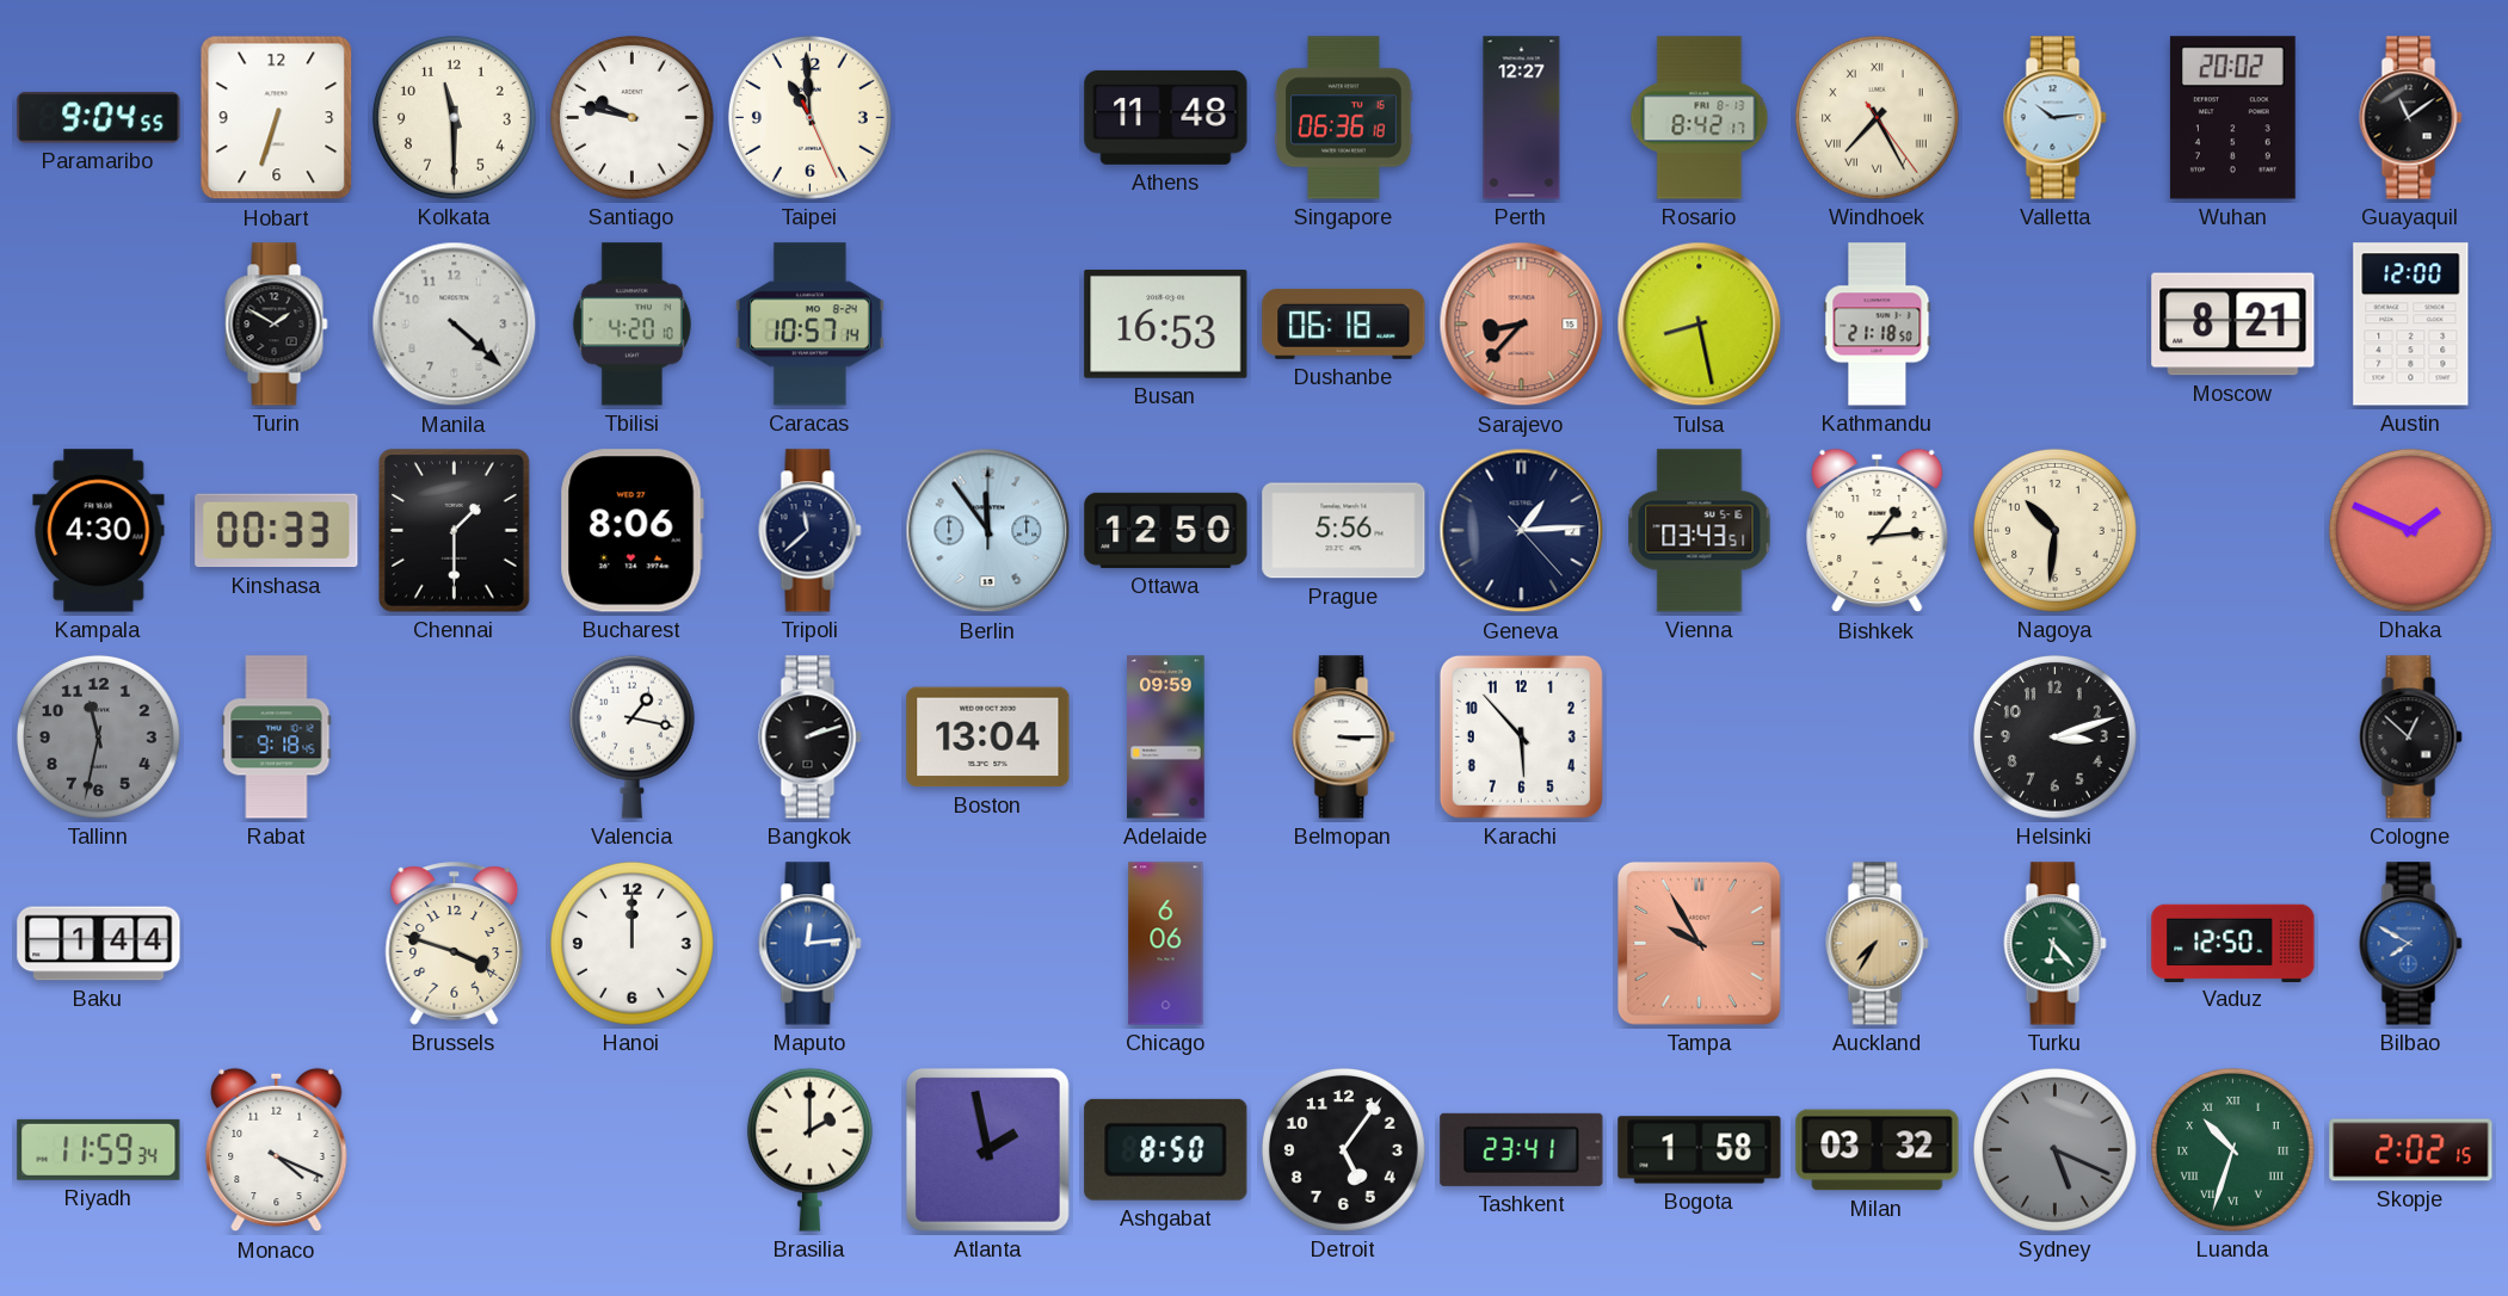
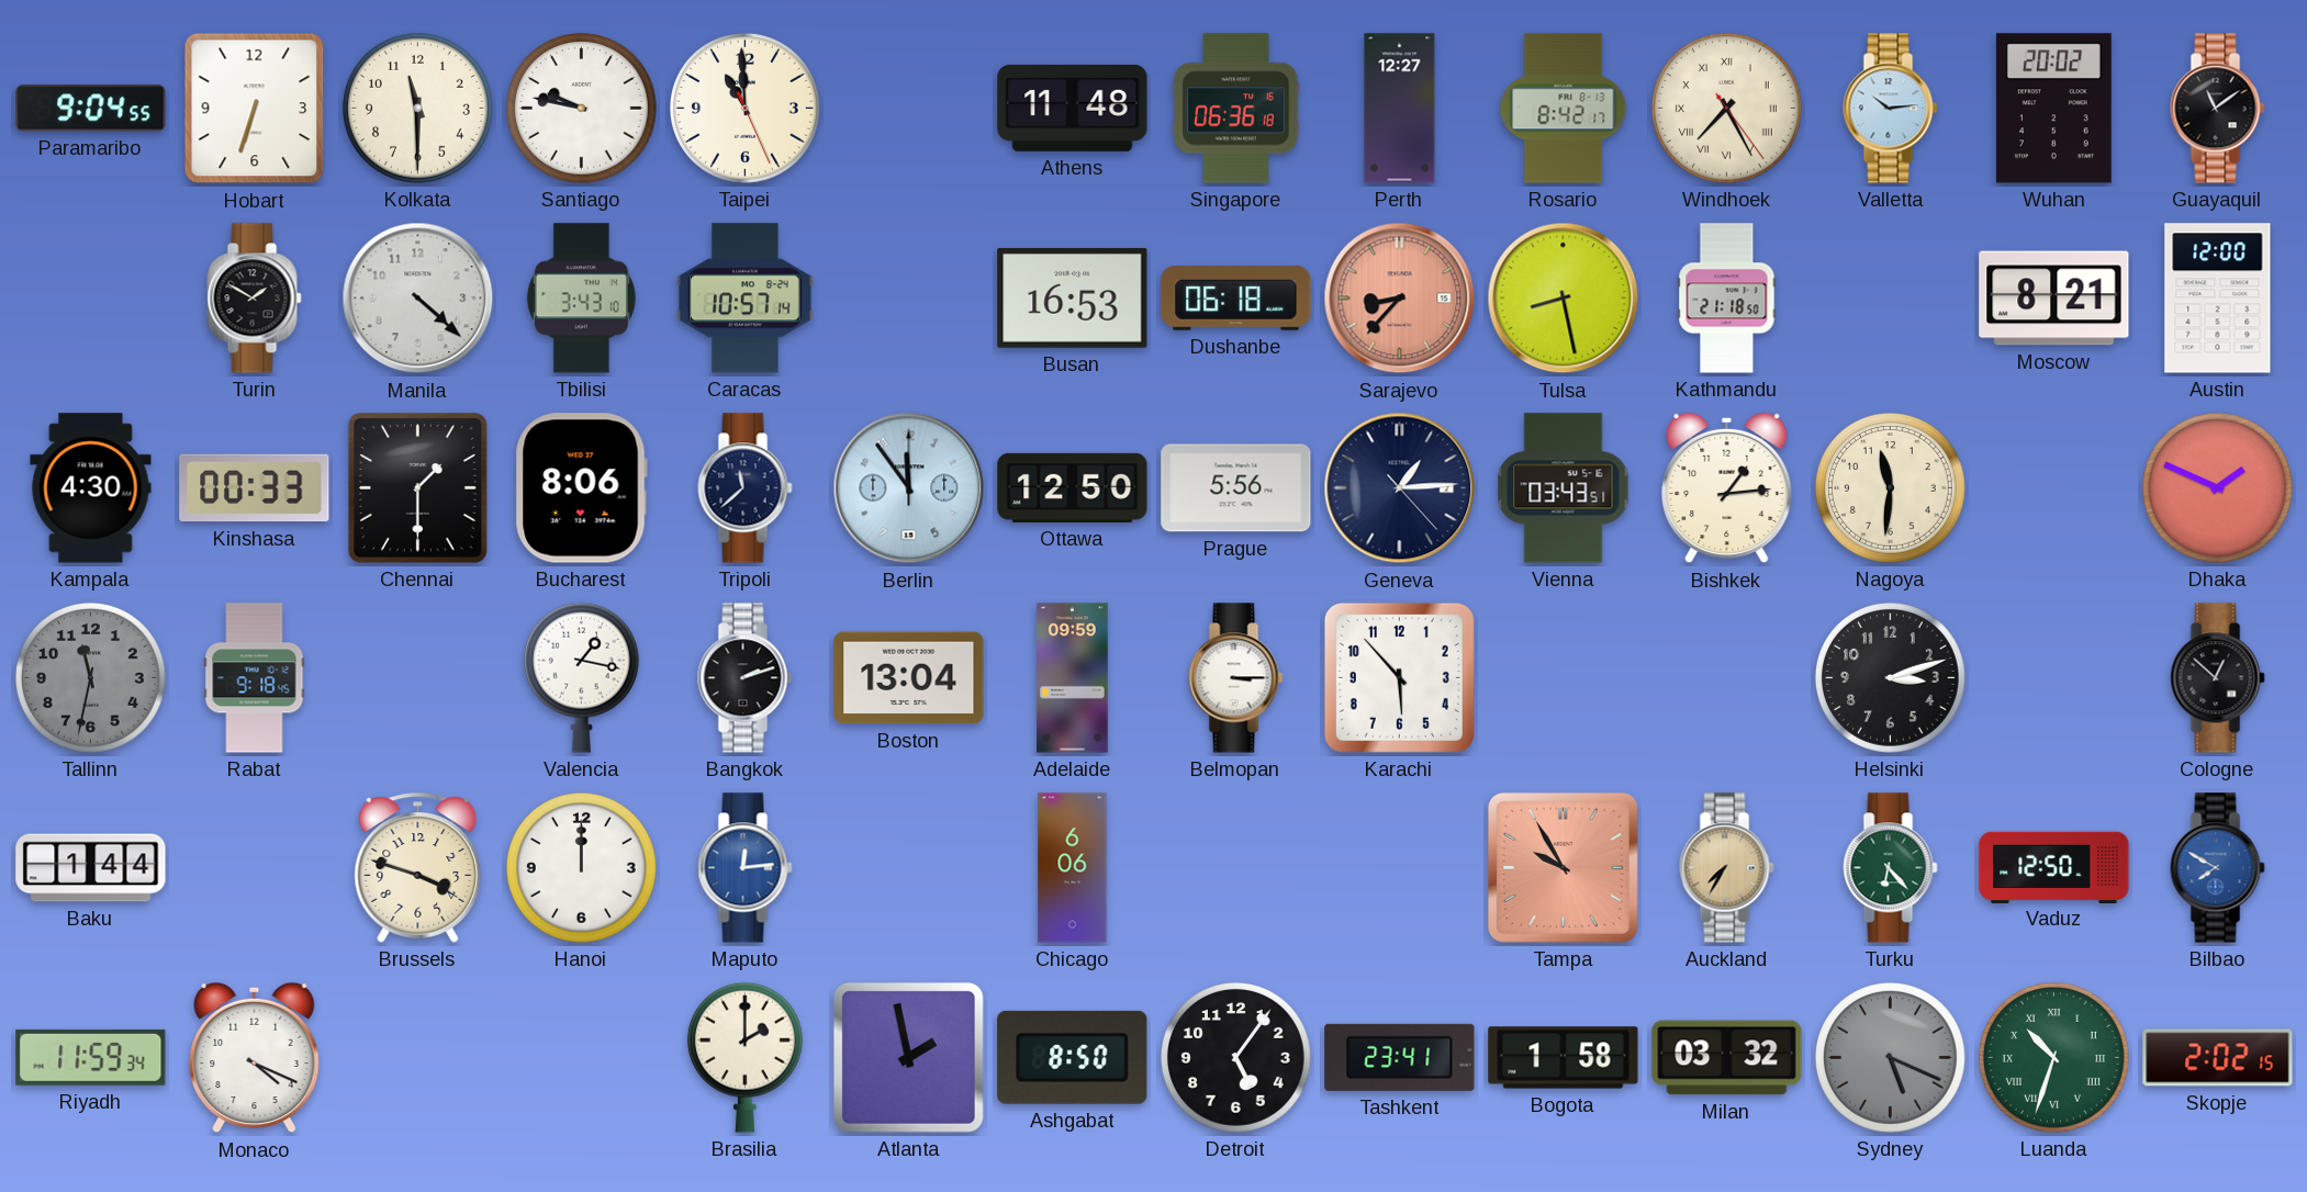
Tbilisi: 4:20 -> 3:43
Nagoya: 10:31 -> 11:31
